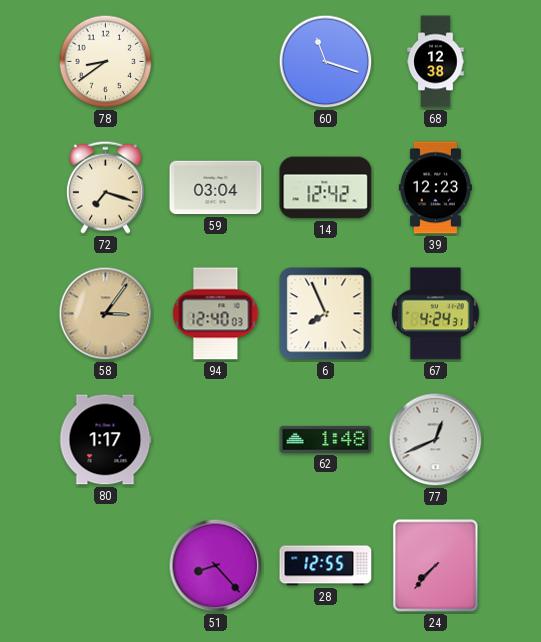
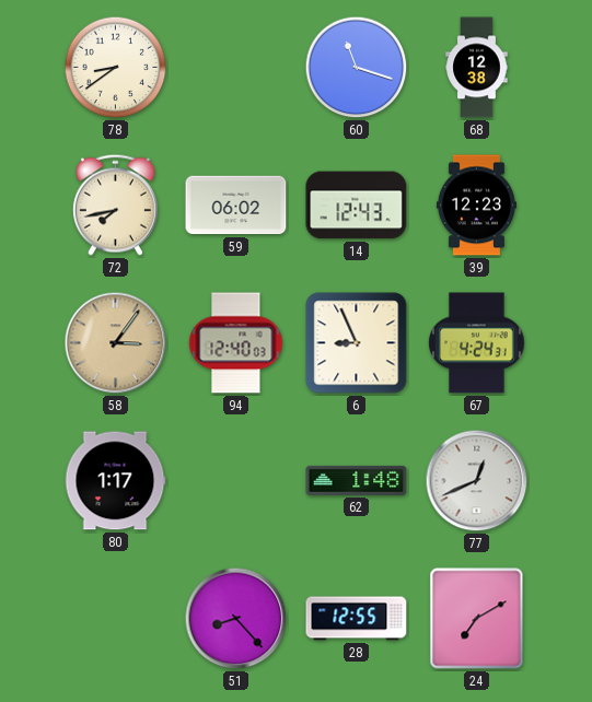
72: 7:18 -> 7:43
59: 03:04 -> 06:02
14: 12:42 -> 12:43
6: 7:56 -> 8:56
24: 7:37 -> 7:10
